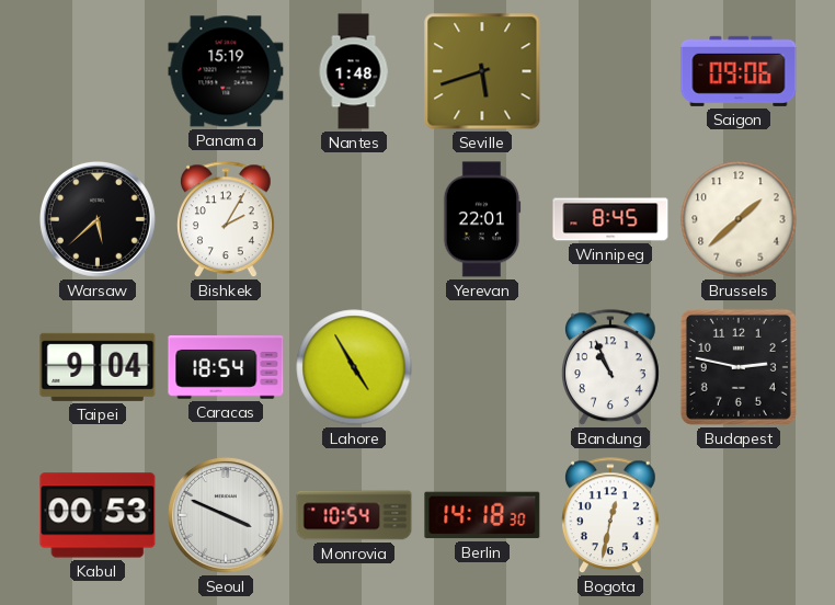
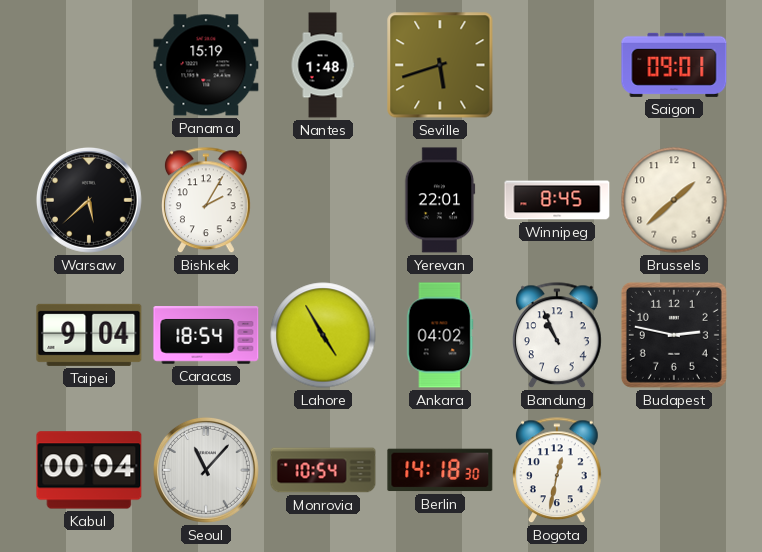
Saigon: 09:06 -> 09:01
Ankara: none -> 04:02
Kabul: 00:53 -> 00:04
Seoul: 3:49 -> 11:07
